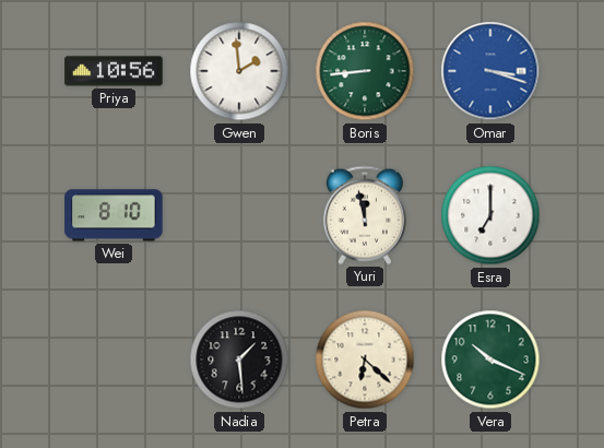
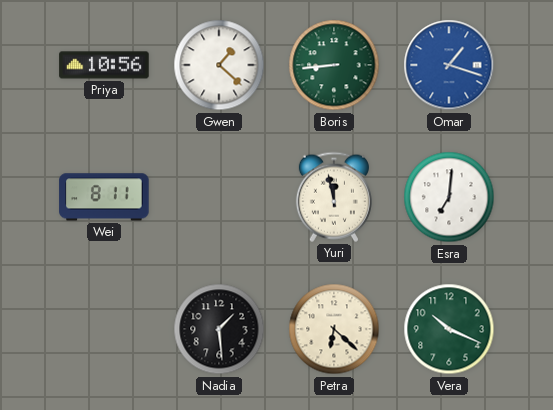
Gwen: 1:59 -> 1:22
Omar: 3:18 -> 1:18
Wei: 8:10 -> 8:11
Esra: 7:00 -> 7:01
